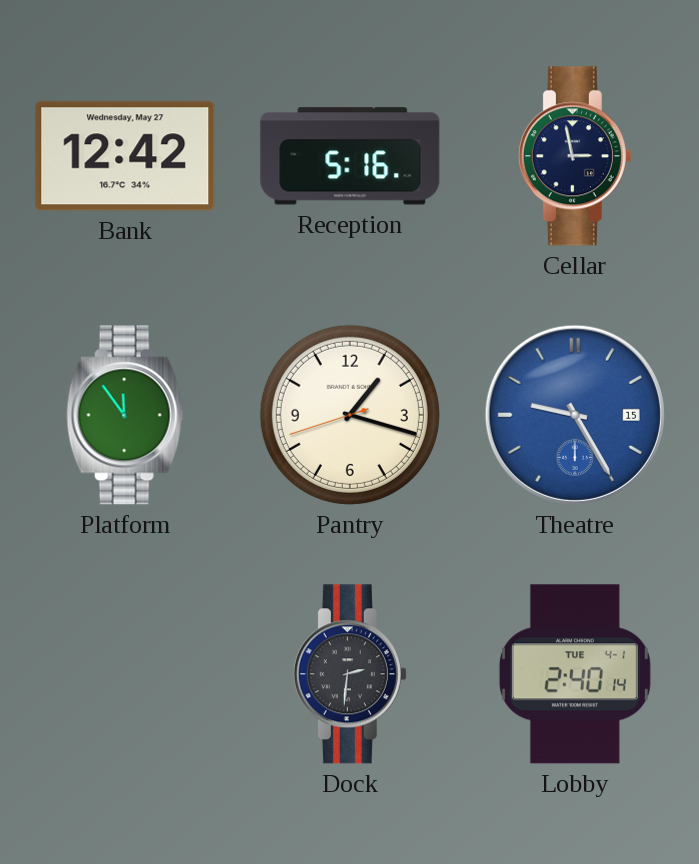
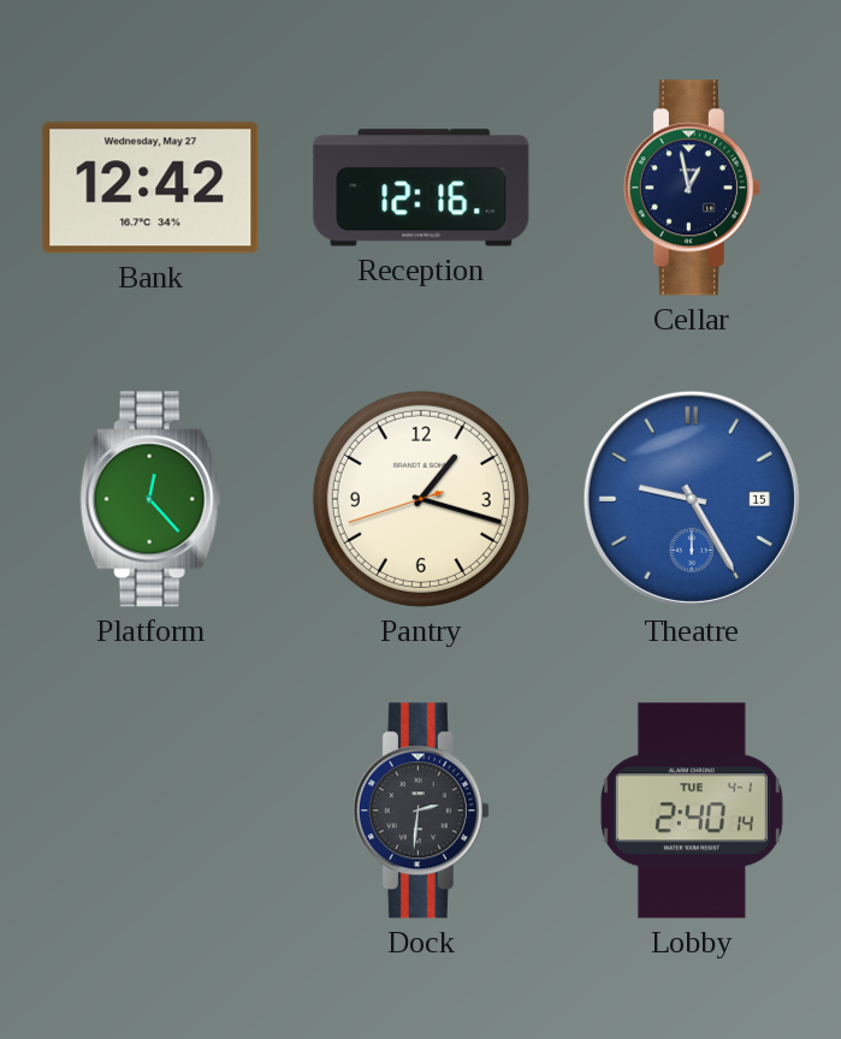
Reception: 5:16 -> 12:16
Cellar: 2:58 -> 12:58
Platform: 11:54 -> 12:23
